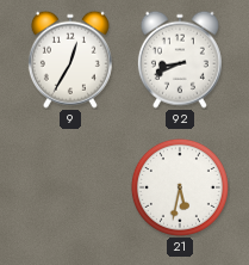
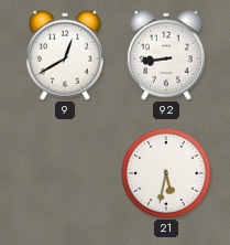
9: 12:35 -> 12:40
92: 8:41 -> 8:44
